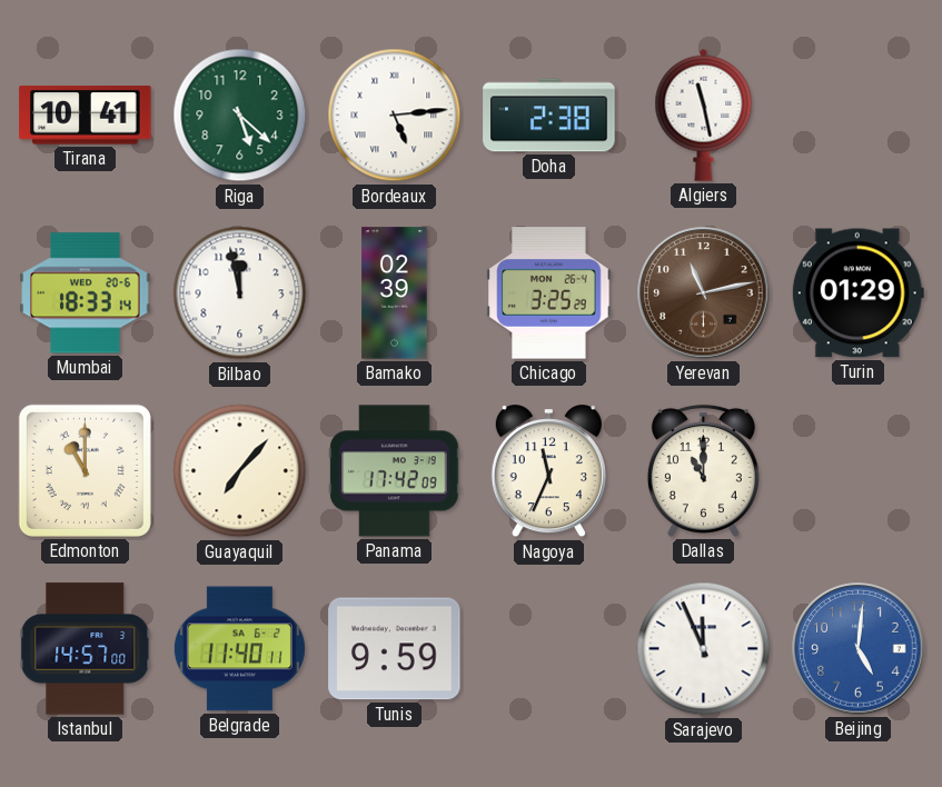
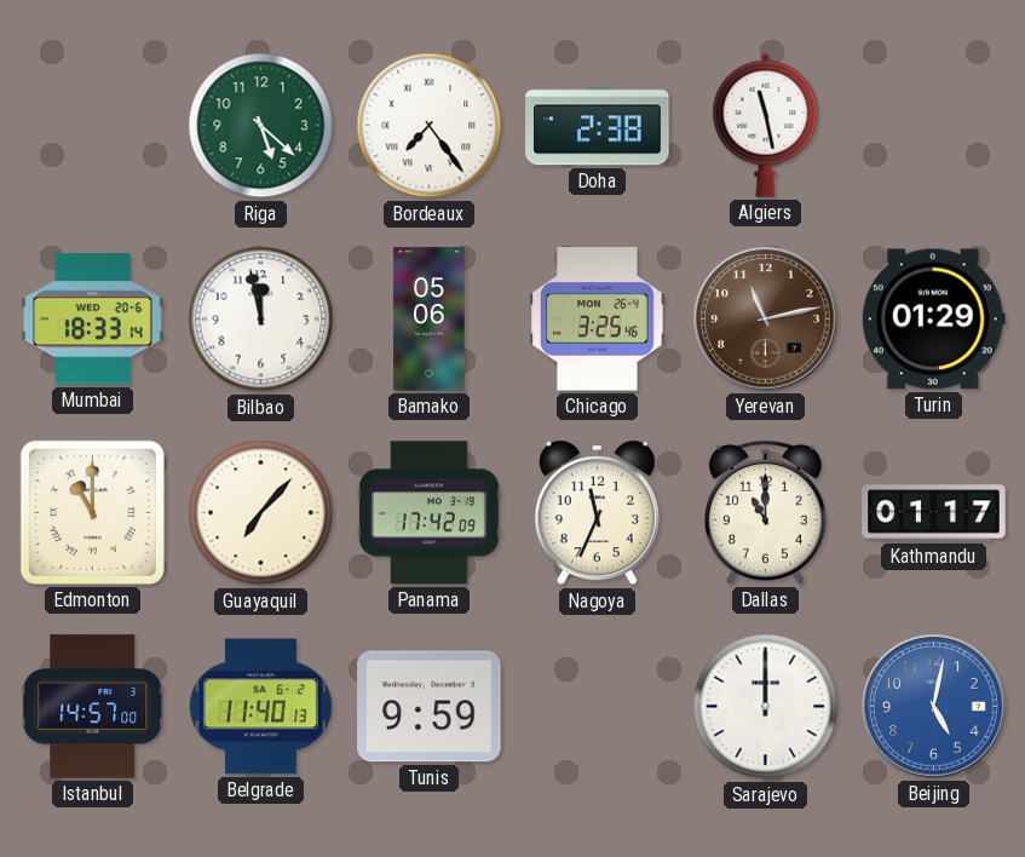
Tirana: 10:41 -> none
Bordeaux: 5:14 -> 7:24
Bamako: 02:39 -> 05:06
Chicago: 3:25:29 -> 3:25:46
Kathmandu: none -> 01:17
Belgrade: 11:40:11 -> 11:40:13
Sarajevo: 11:56 -> 12:00
Beijing: 5:01 -> 5:02
